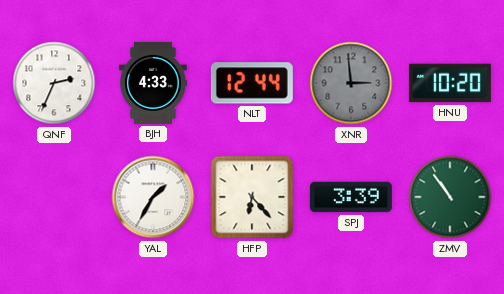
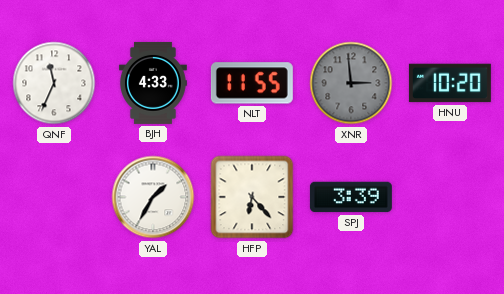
QNF: 2:34 -> 11:34
NLT: 12:44 -> 11:55
ZMV: 10:54 -> none
